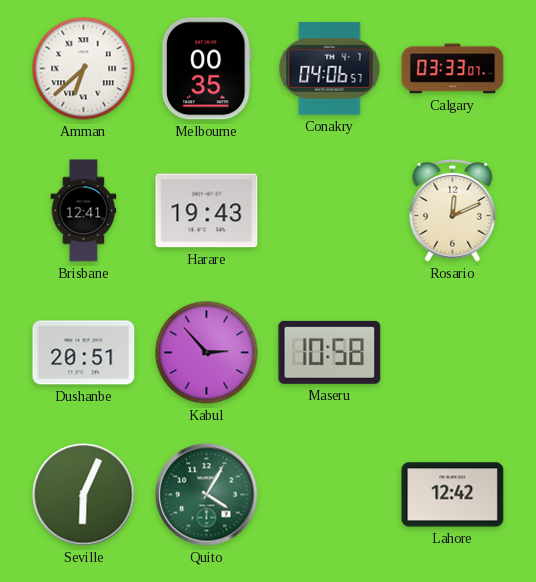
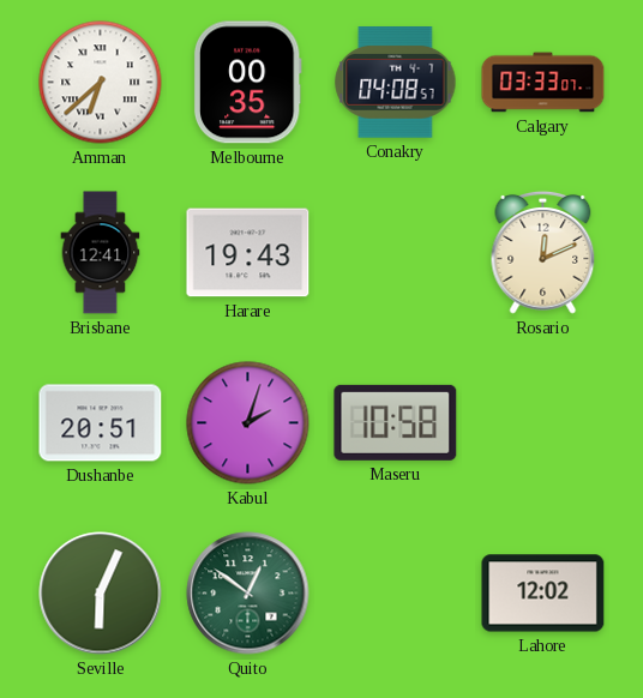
Conakry: 04:06 -> 04:08
Kabul: 2:53 -> 2:03
Quito: 4:05 -> 12:51
Lahore: 12:42 -> 12:02
